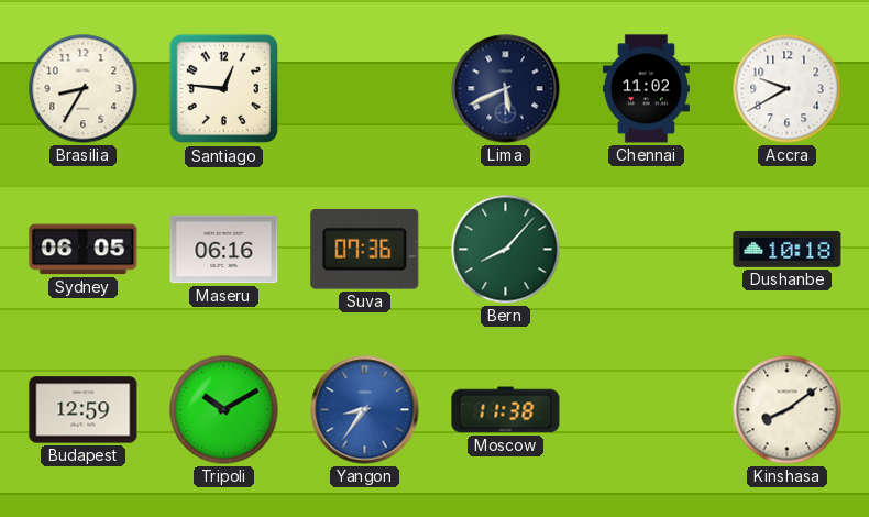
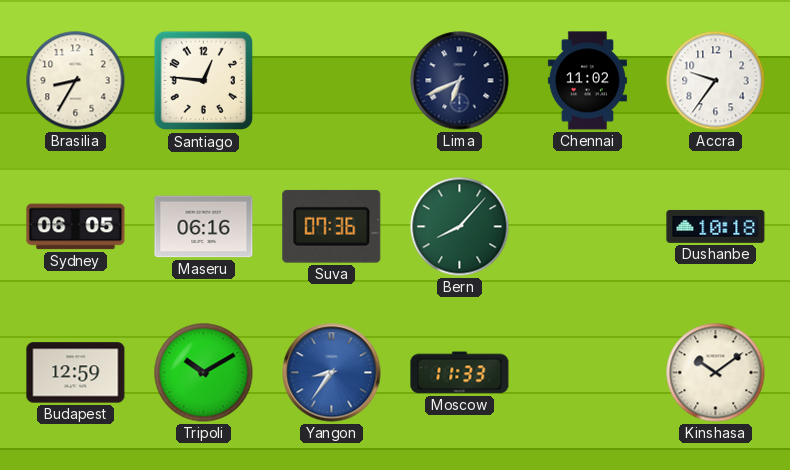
Lima: 5:41 -> 6:41
Accra: 9:40 -> 9:36
Moscow: 11:38 -> 11:33
Kinshasa: 8:09 -> 10:09
